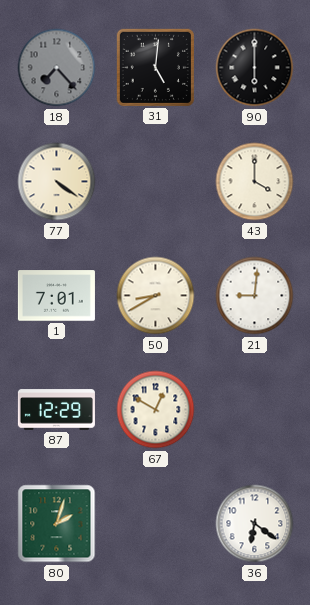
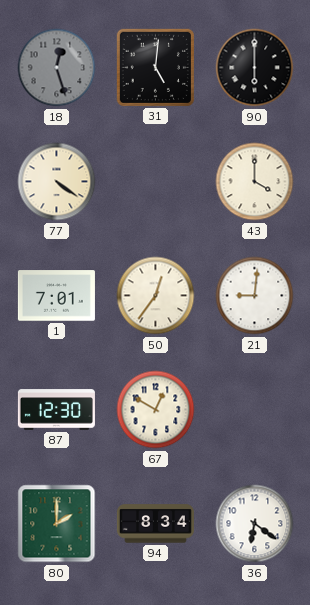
18: 7:23 -> 12:27
50: 8:40 -> 12:36
87: 12:29 -> 12:30
80: 2:03 -> 2:00
94: none -> 8:34
